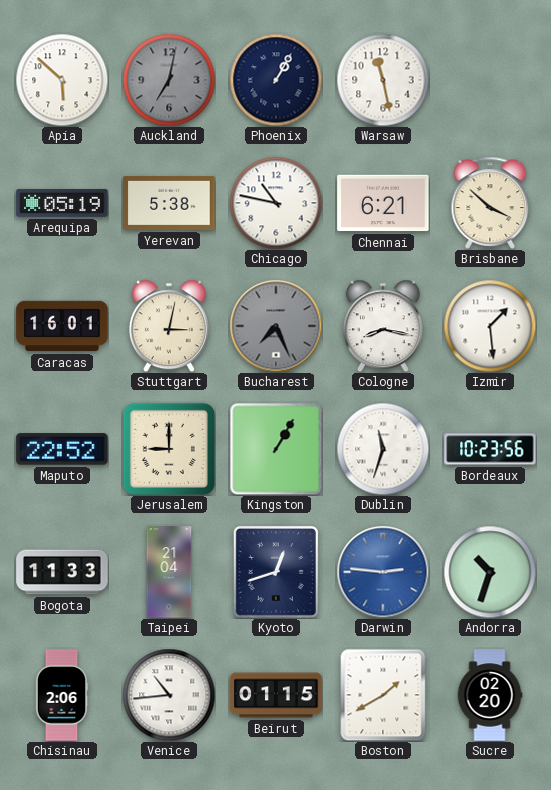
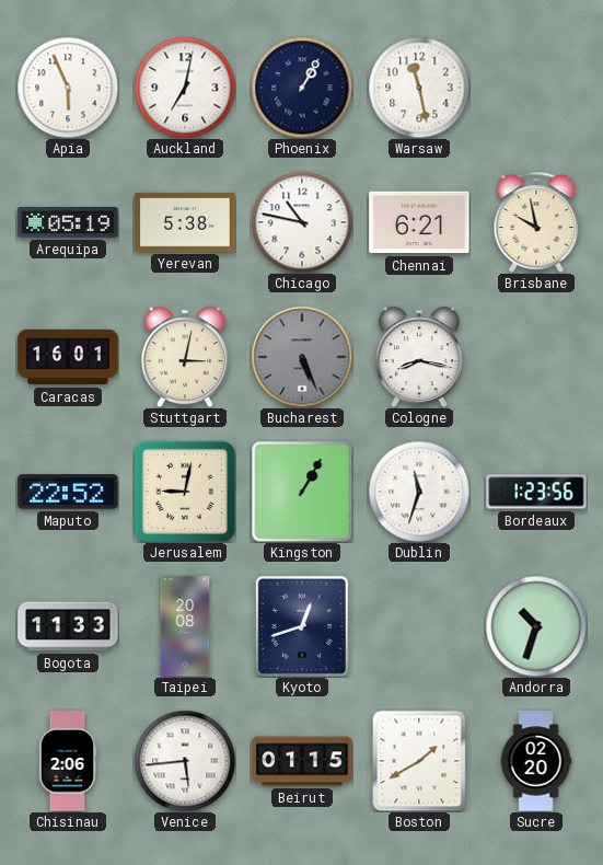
Apia: 5:52 -> 5:56
Auckland dial: grey -> white
Brisbane: 3:52 -> 9:58
Bucharest: 7:26 -> 5:26
Izmir: 1:29 -> none
Jerusalem: 9:00 -> 9:02
Bordeaux: 10:23 -> 1:23
Taipei: 21:04 -> 20:08
Darwin: 2:46 -> none
Venice: 10:44 -> 5:44
